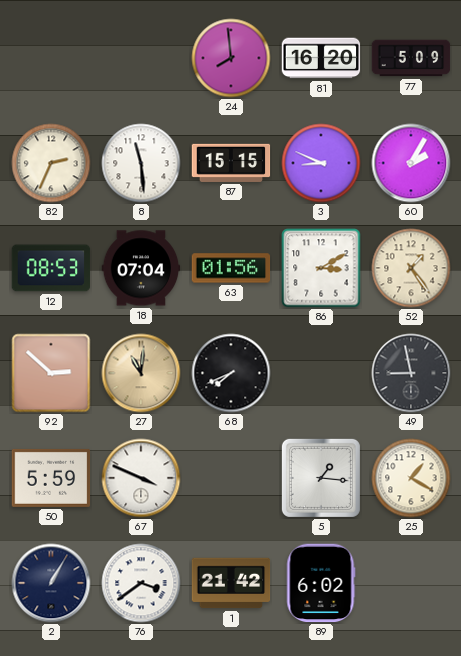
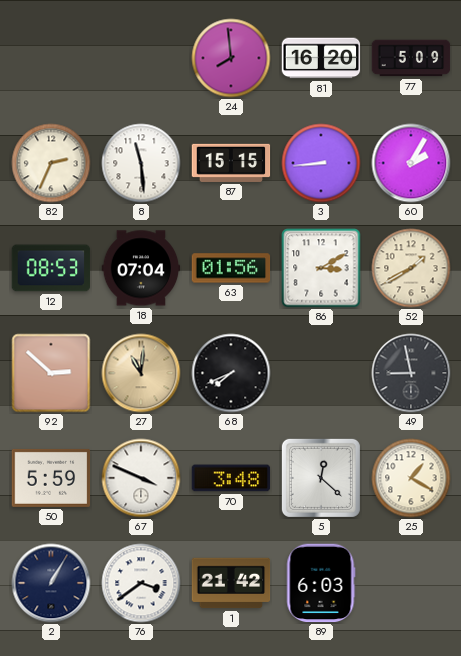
3: 8:49 -> 8:44
52: 1:24 -> 1:40
70: none -> 3:48
5: 1:16 -> 12:22
89: 6:02 -> 6:03
